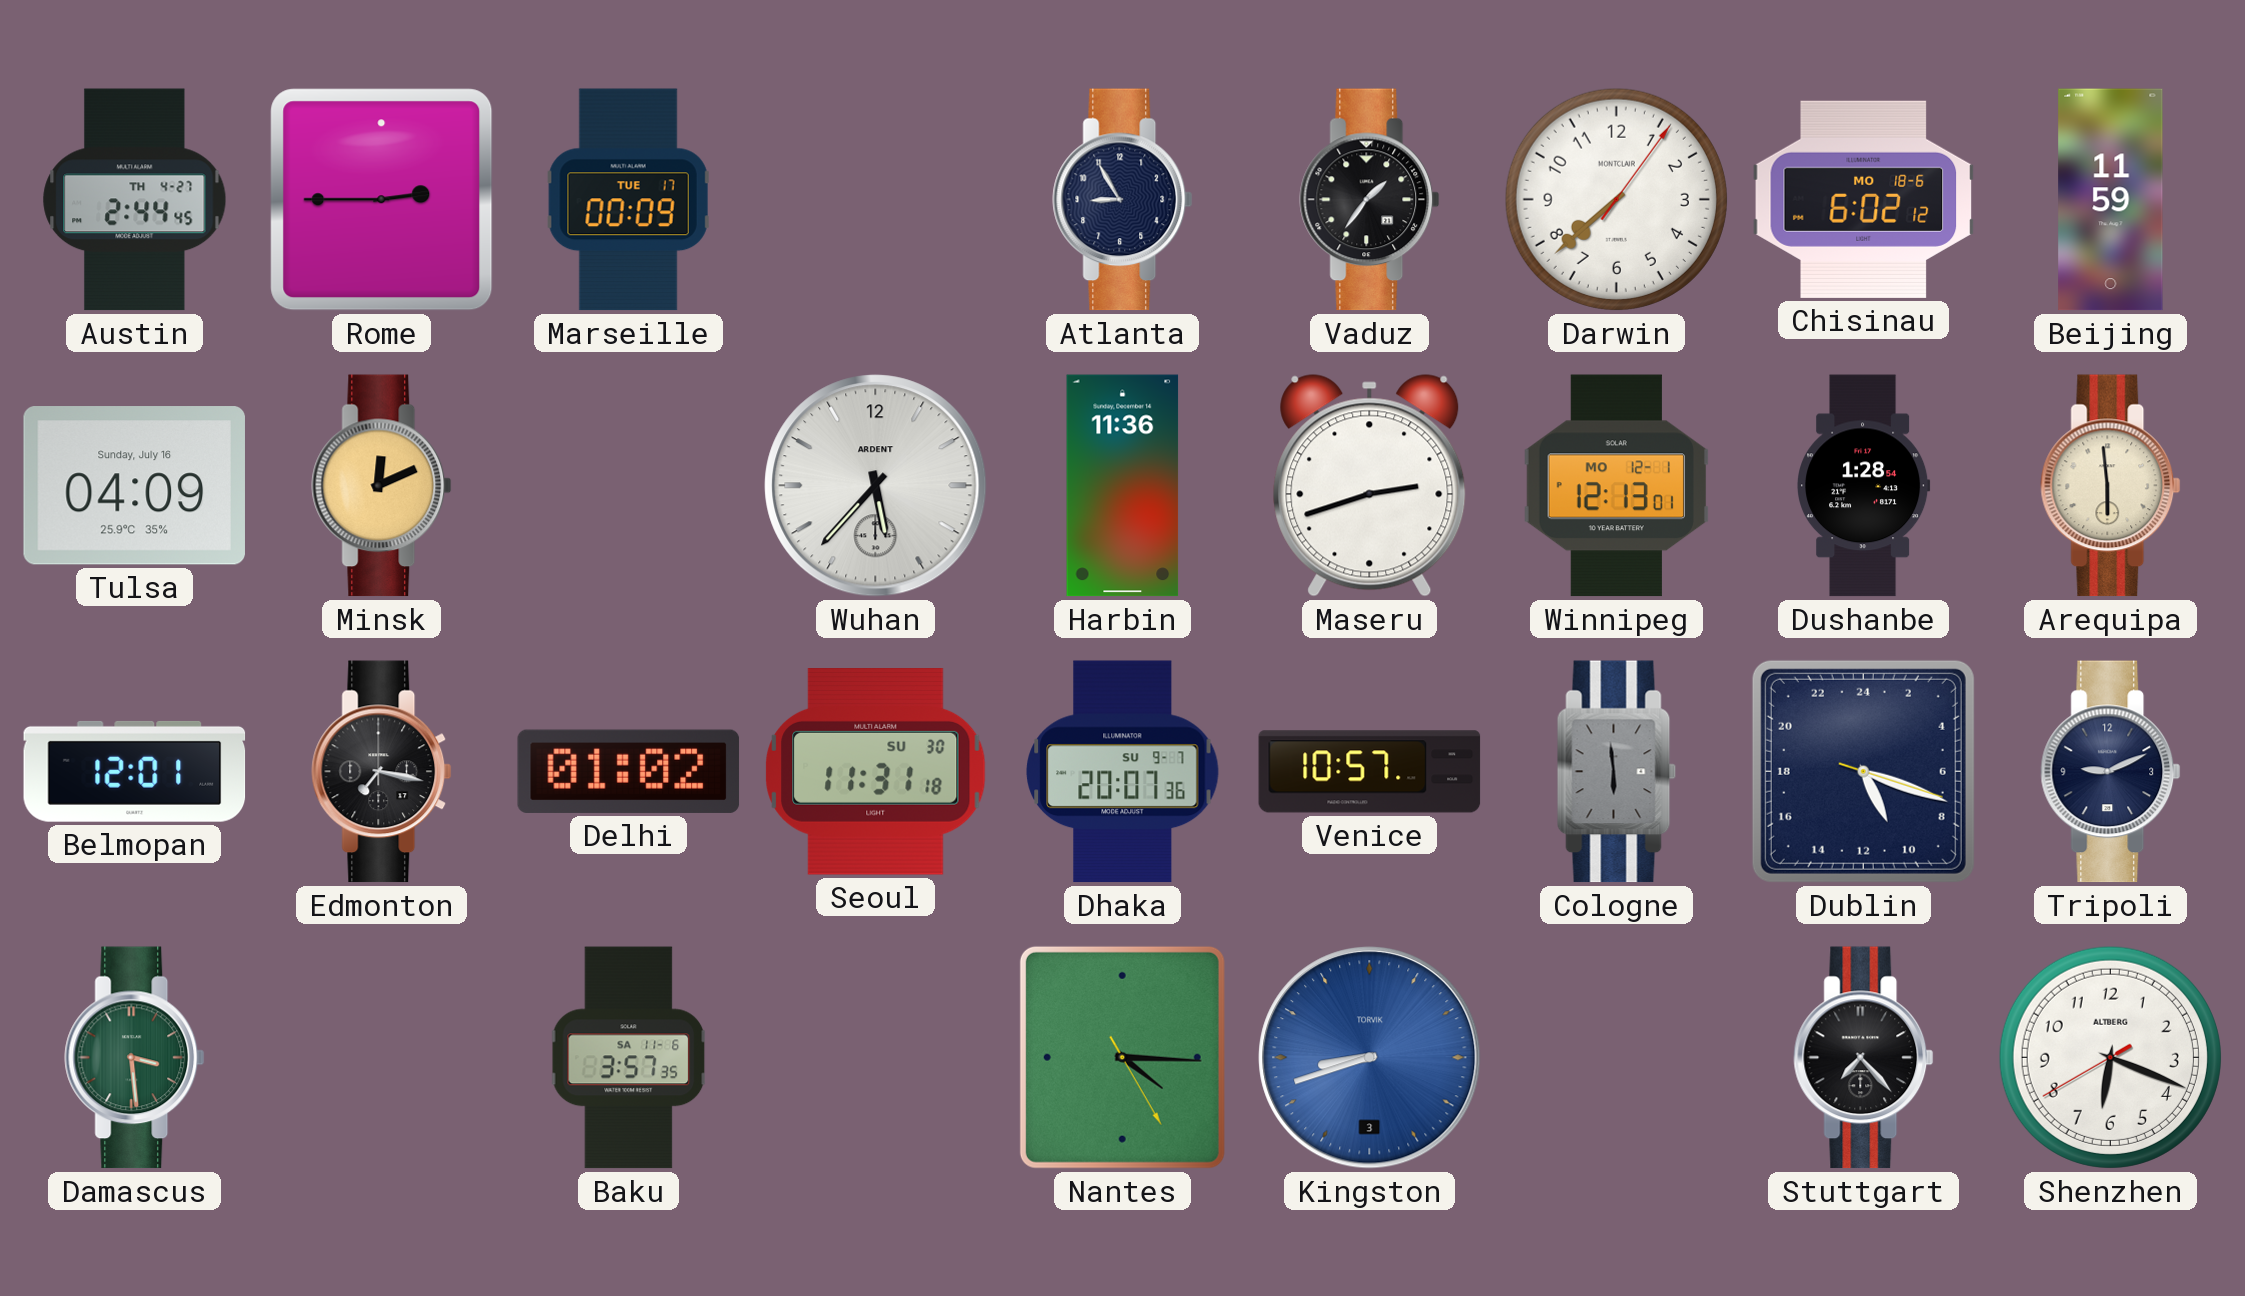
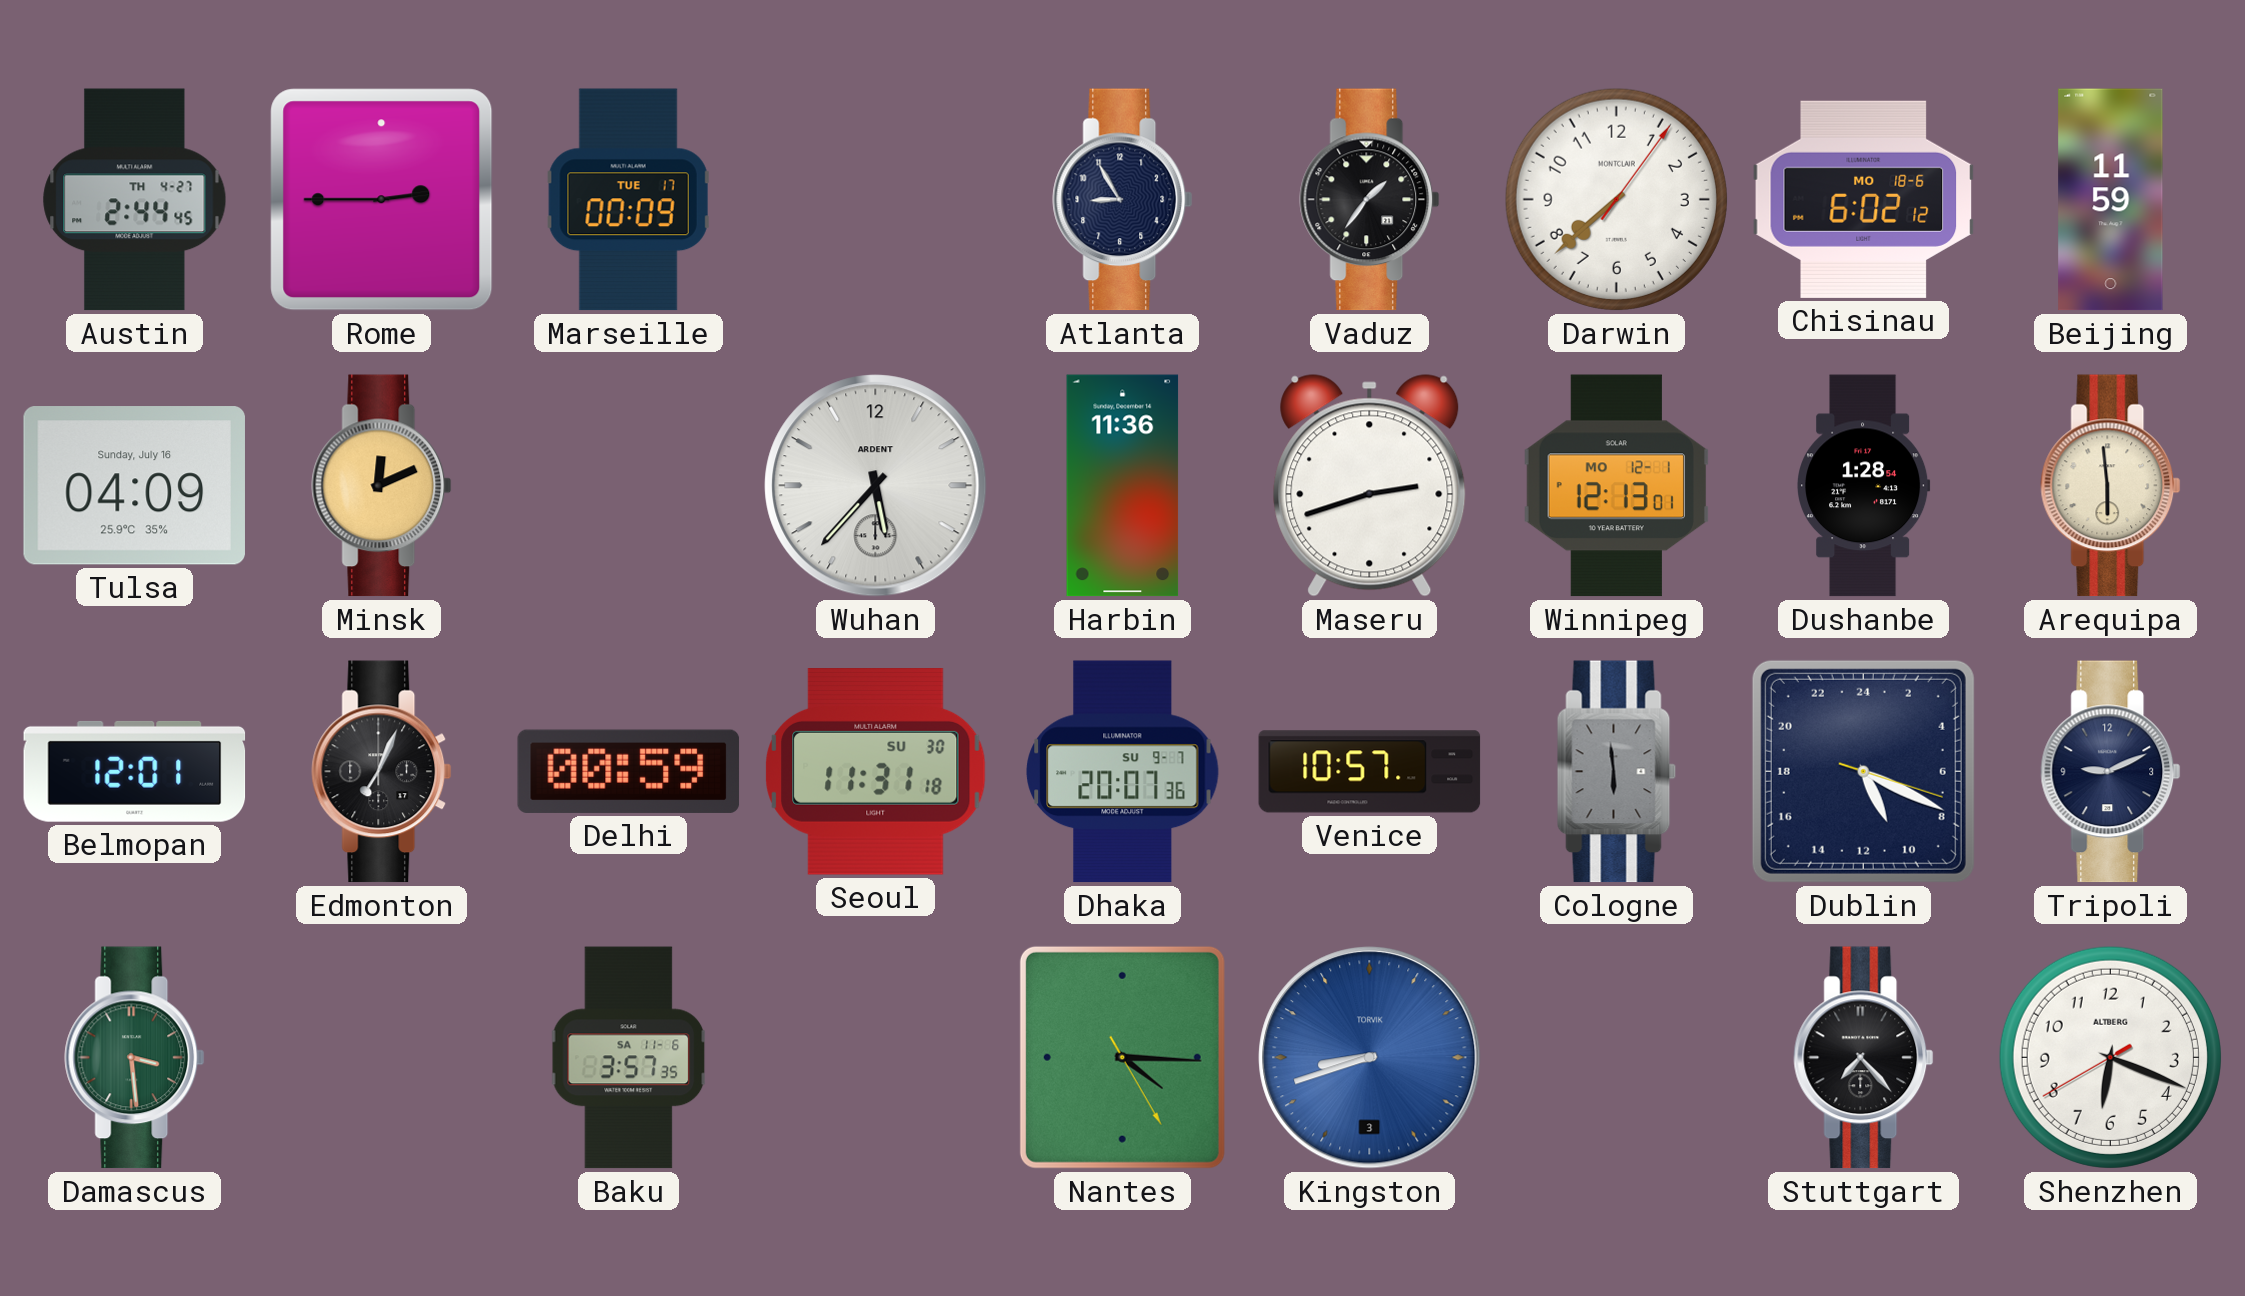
Edmonton: 7:17 -> 7:04
Delhi: 01:02 -> 00:59
Dublin: 10:18 -> 10:19
